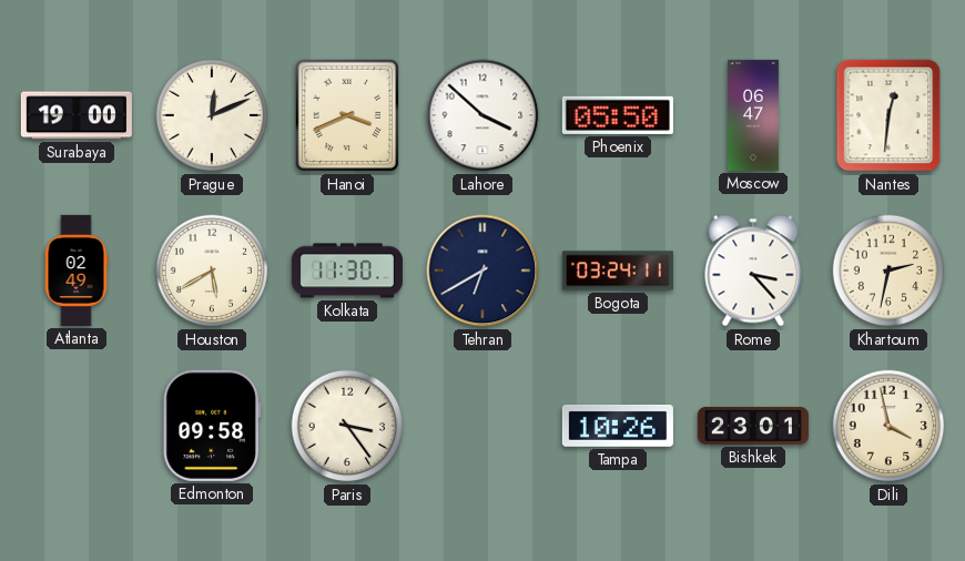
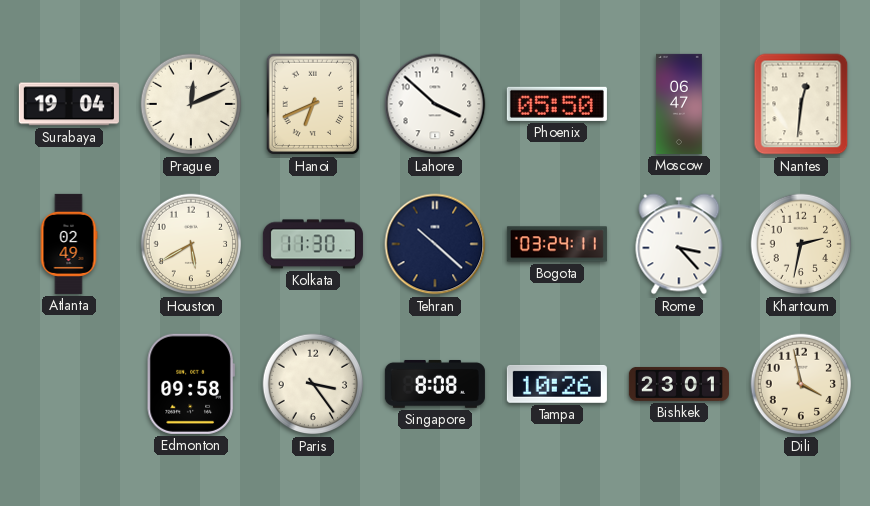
Surabaya: 19:00 -> 19:04
Hanoi: 3:41 -> 6:41
Tehran: 6:40 -> 10:22
Singapore: none -> 8:08
